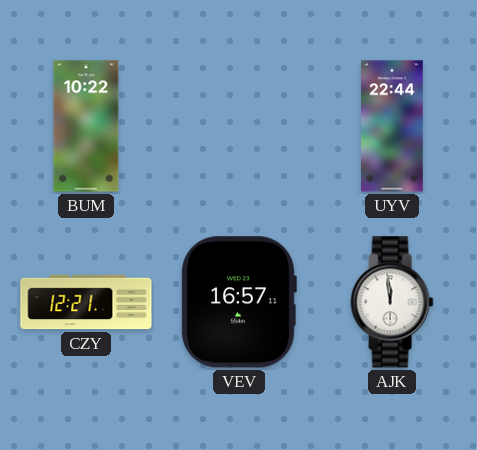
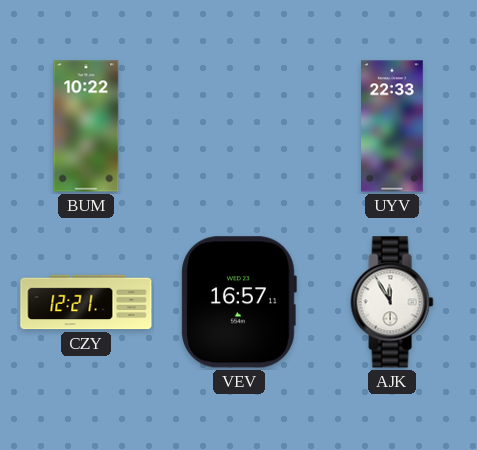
UYV: 22:44 -> 22:33
AJK: 11:59 -> 11:55
